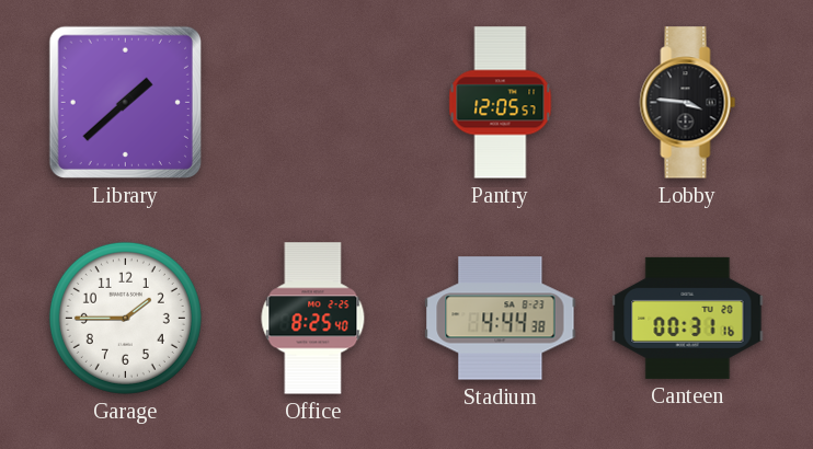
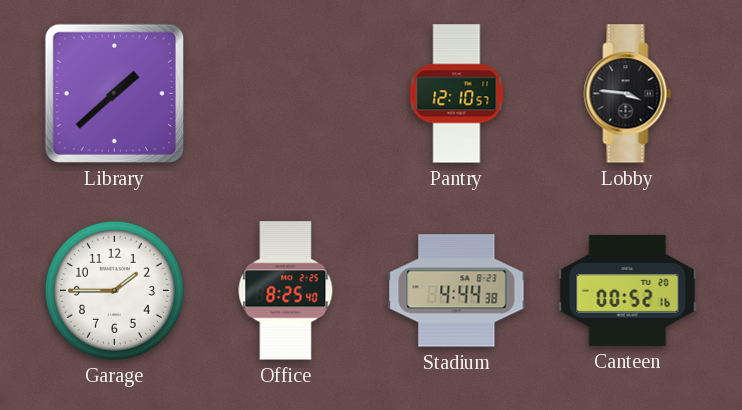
Pantry: 12:05 -> 12:10
Canteen: 00:31 -> 00:52
